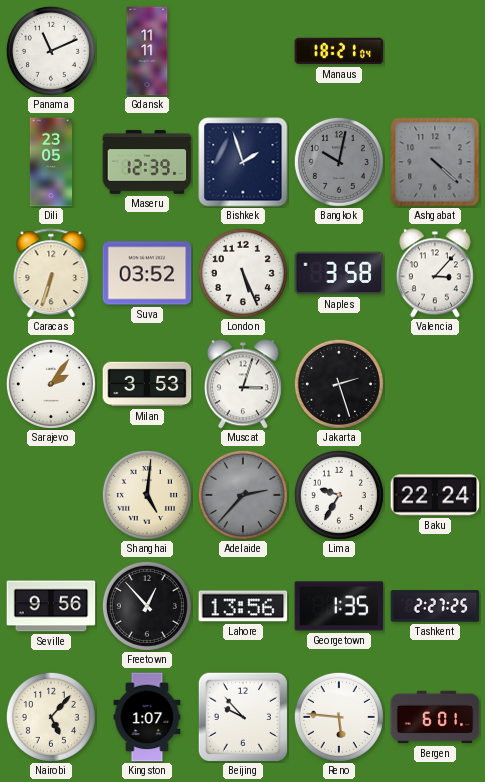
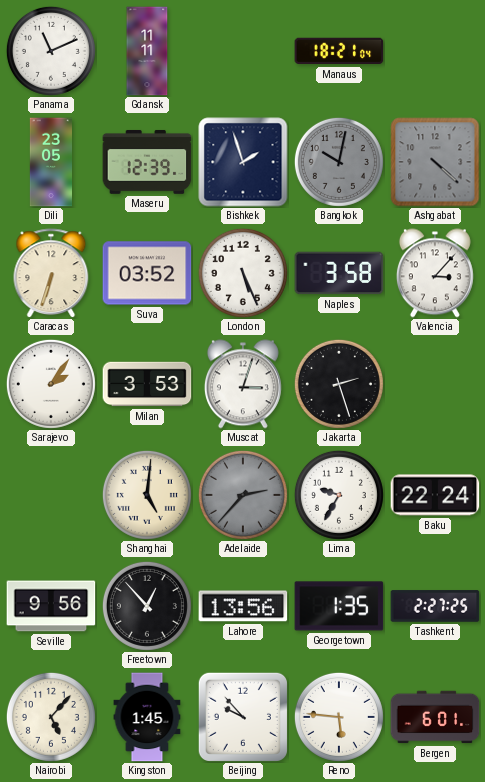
Kingston: 1:07 -> 1:45
